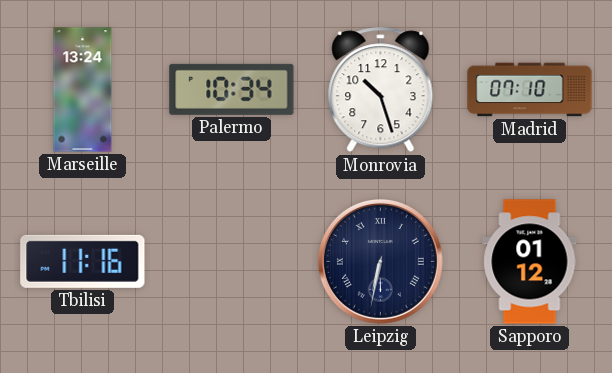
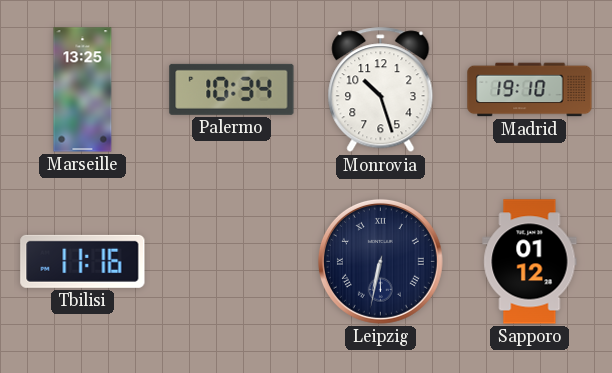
Marseille: 13:24 -> 13:25
Madrid: 07:10 -> 19:10
